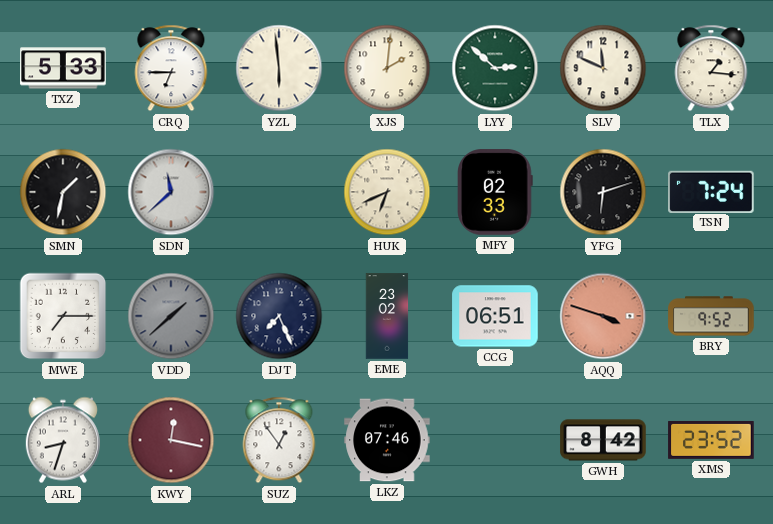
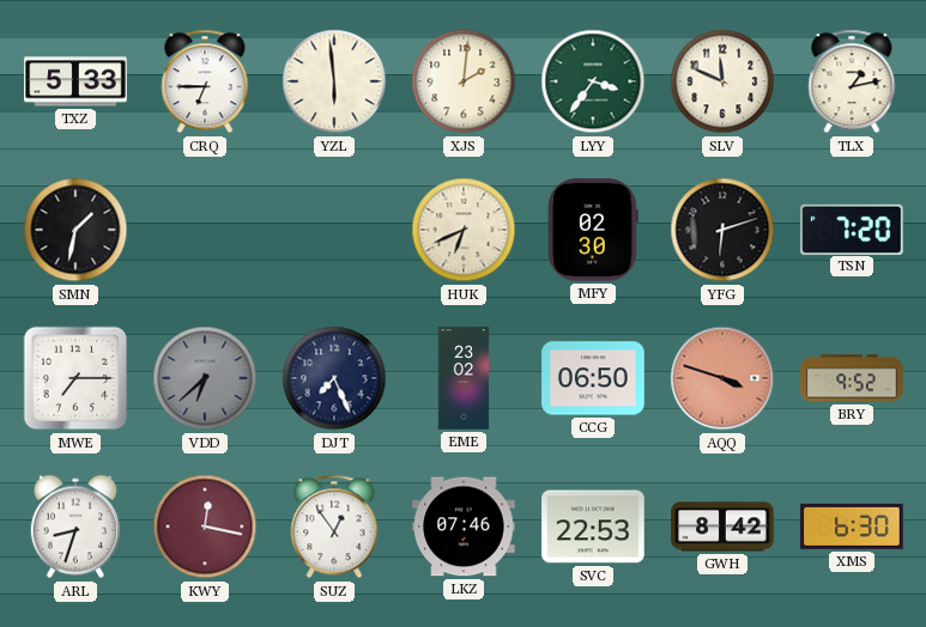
LYY: 2:52 -> 3:36
TLX: 1:16 -> 1:13
SDN: 11:38 -> none
MFY: 02:33 -> 02:30
TSN: 7:24 -> 7:20
VDD: 1:38 -> 6:38
CCG: 06:51 -> 06:50
SVC: none -> 22:53
XMS: 23:52 -> 6:30
